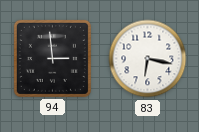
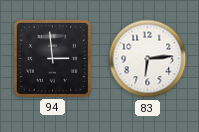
83: 6:17 -> 6:14
